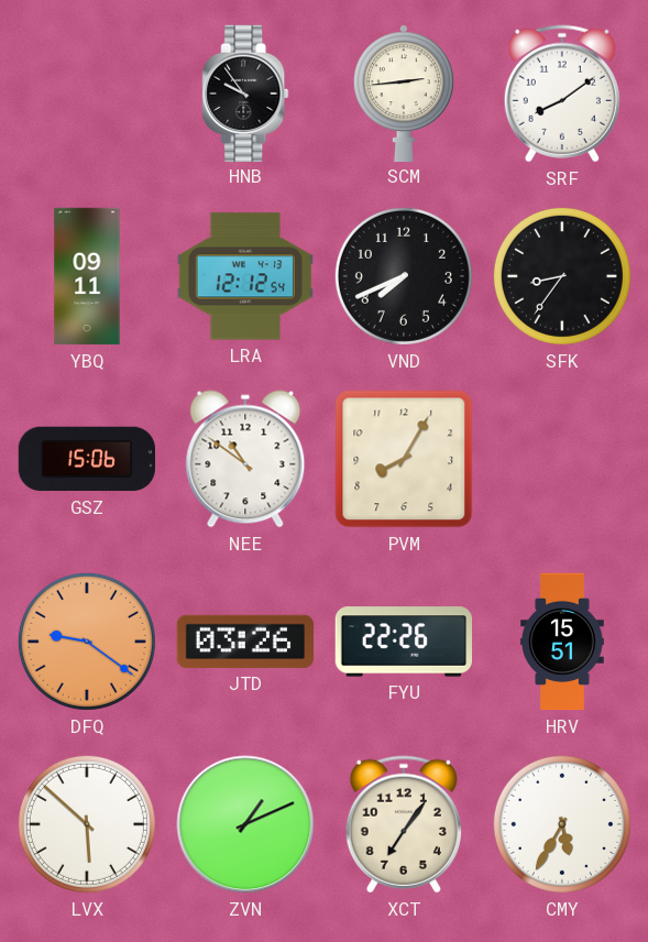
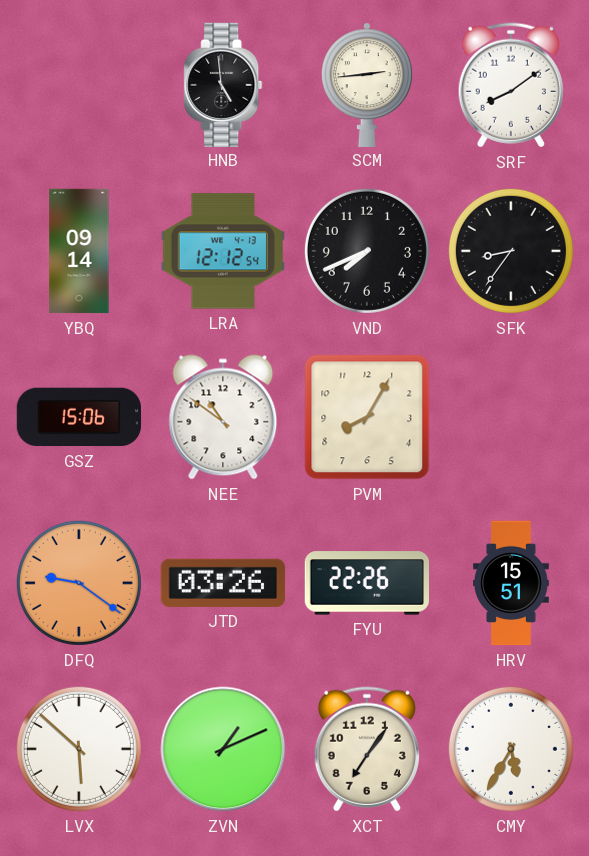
HNB: 9:54 -> 4:59
YBQ: 09:11 -> 09:14
